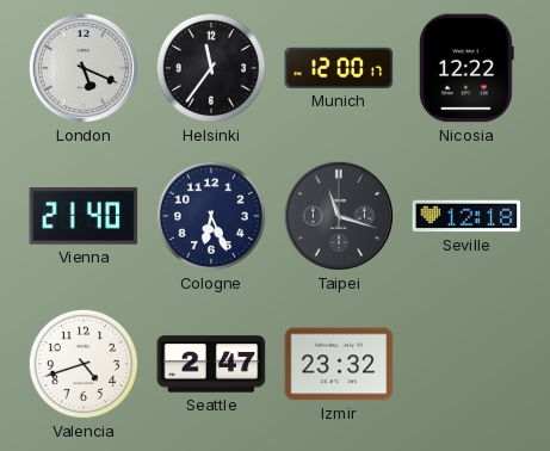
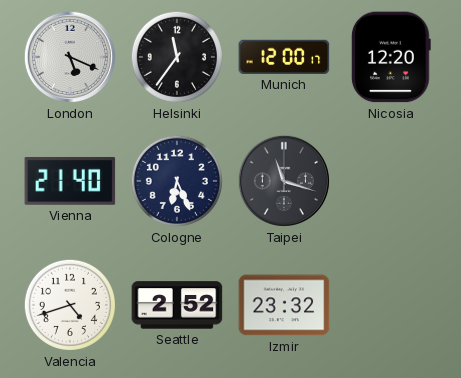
Nicosia: 12:22 -> 12:20
Seville: 12:18 -> none
Seattle: 2:47 -> 2:52
